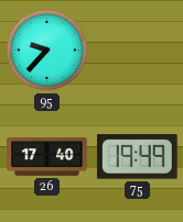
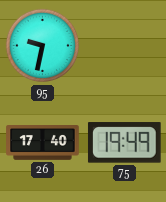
95: 9:37 -> 9:32
